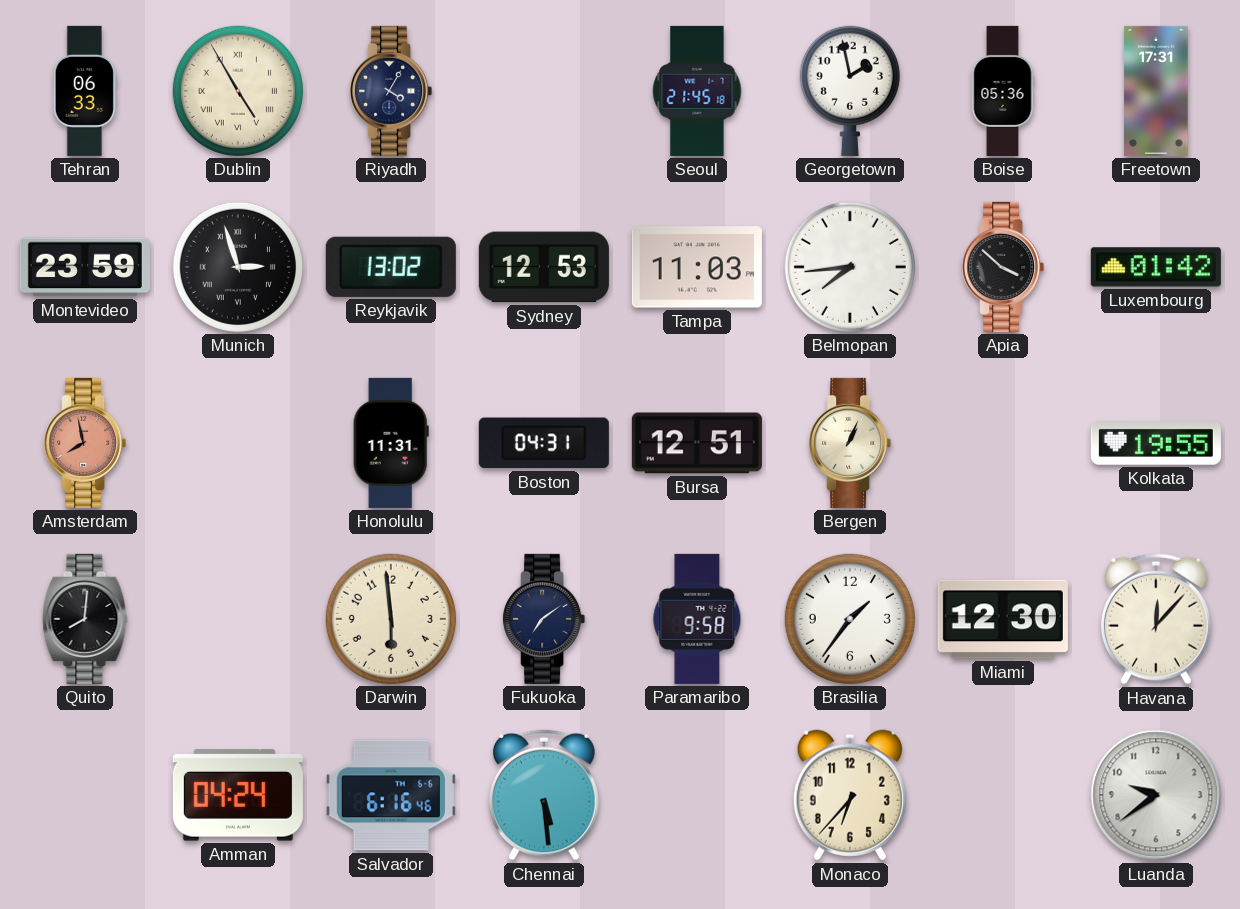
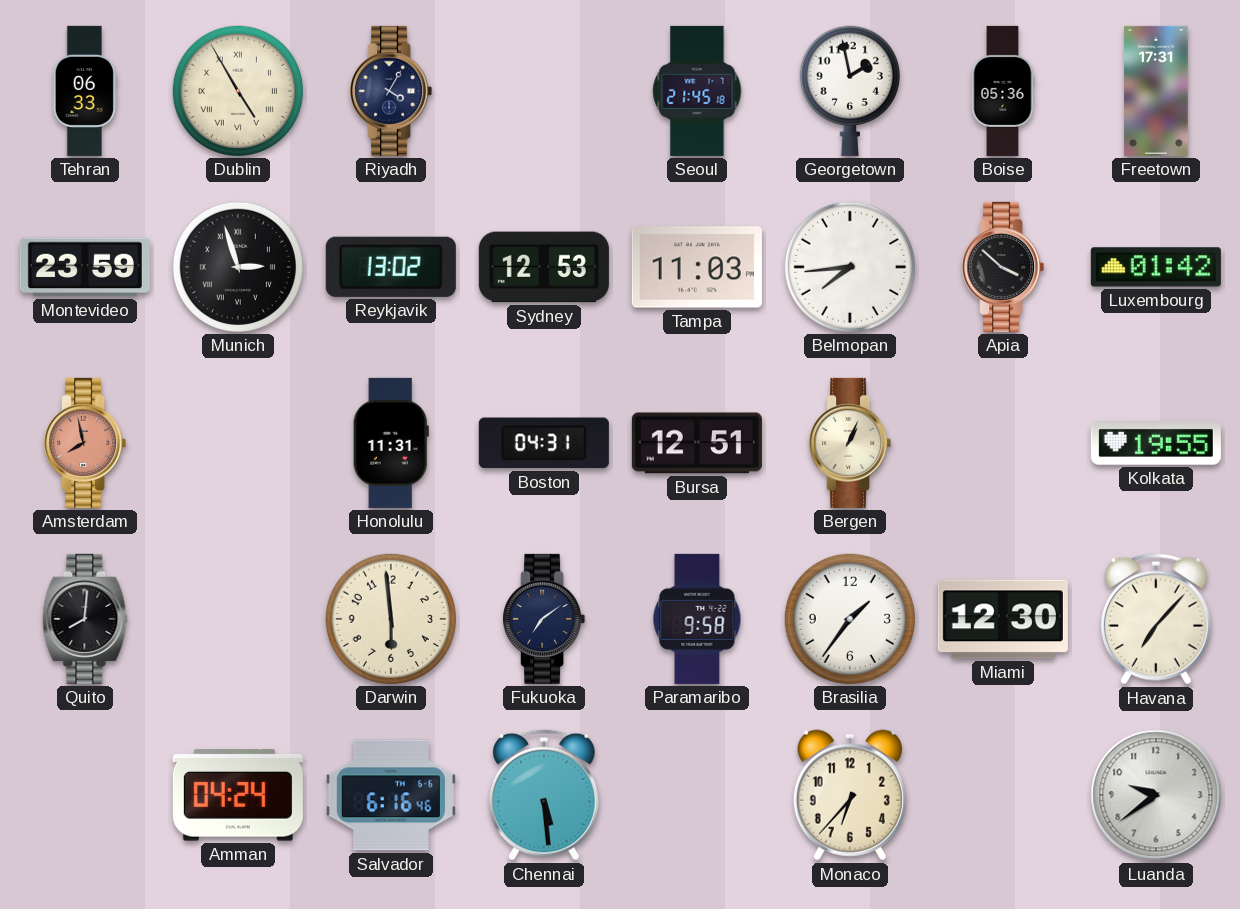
Havana: 12:07 -> 7:07
